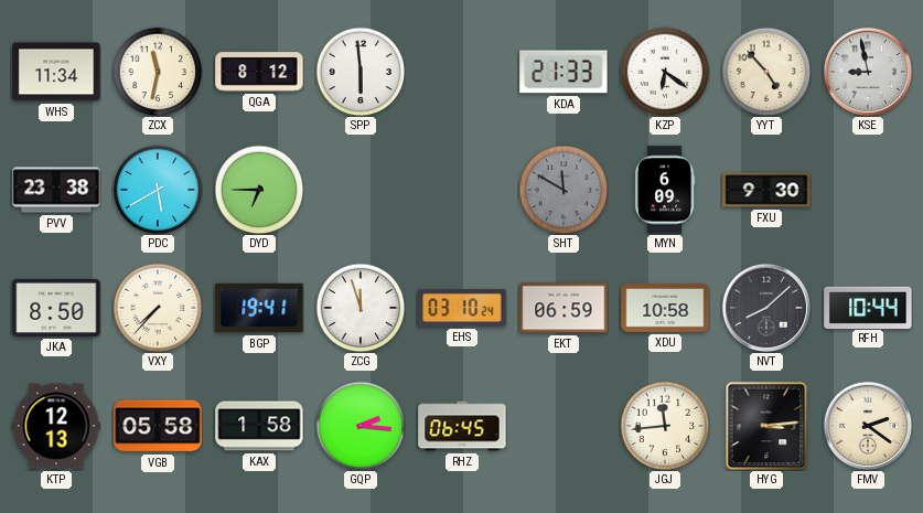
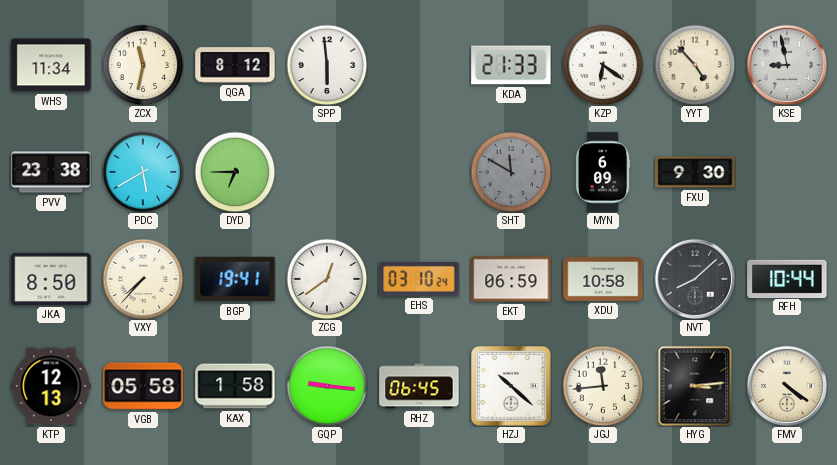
ZCG: 11:57 -> 12:39
GQP: 2:16 -> 9:16
HZJ: none -> 10:22
FMV: 2:21 -> 4:21
